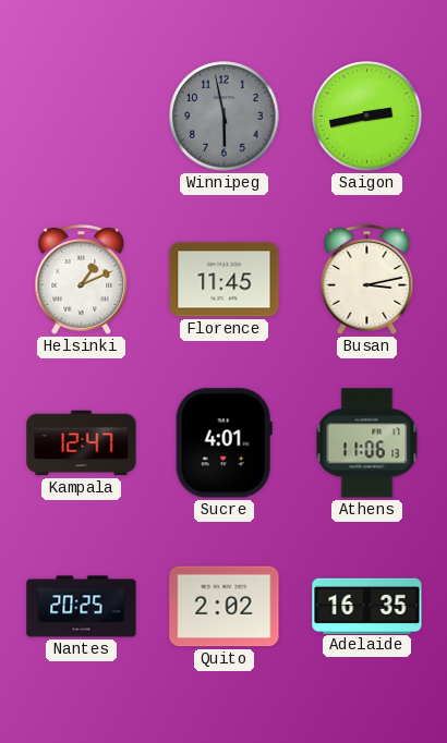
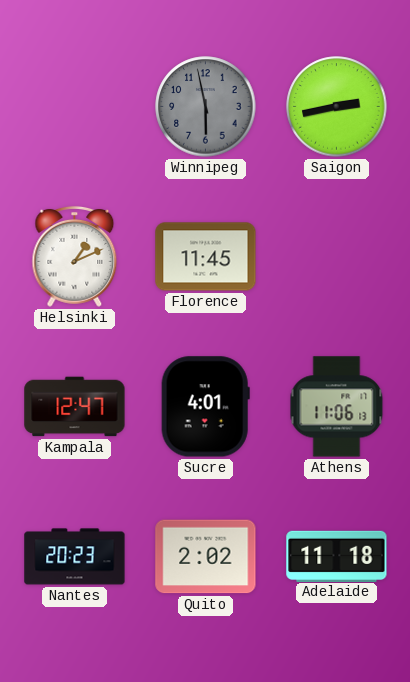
Busan: 3:13 -> none
Nantes: 20:25 -> 20:23
Adelaide: 16:35 -> 11:18
